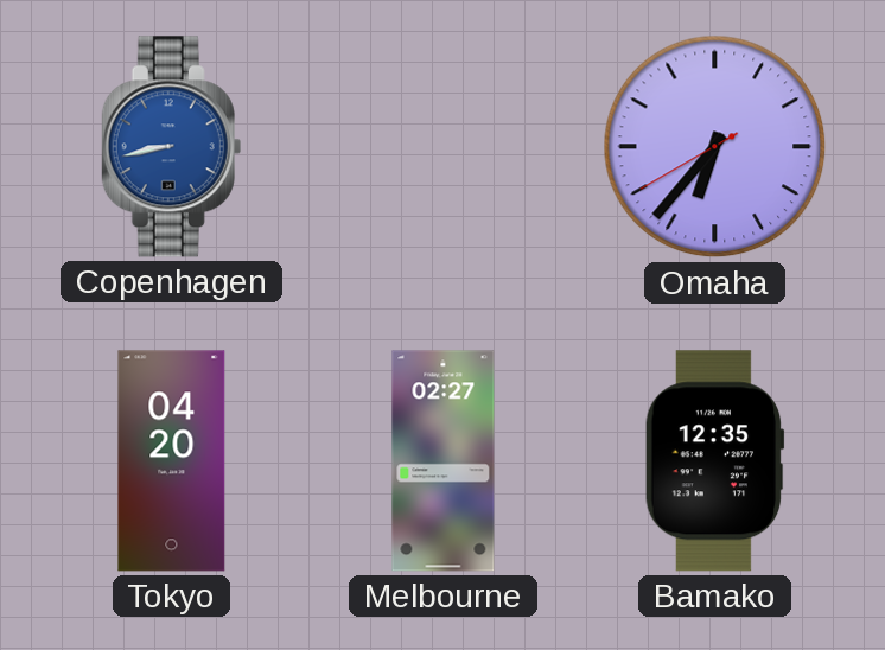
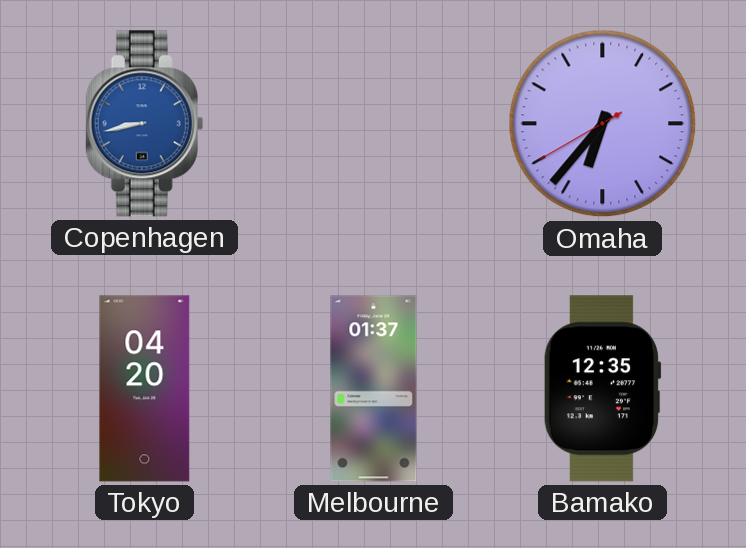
Melbourne: 02:27 -> 01:37
